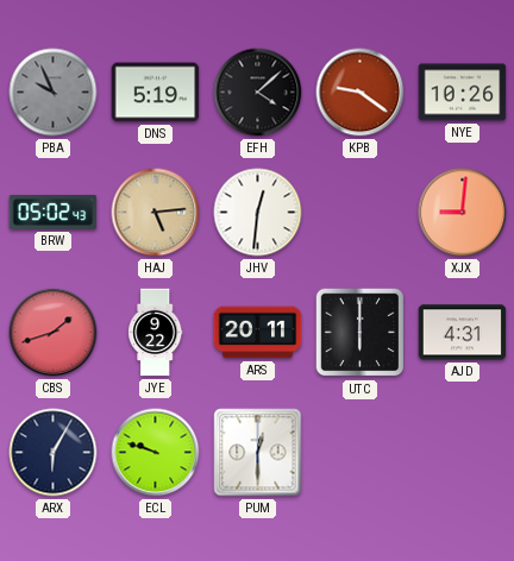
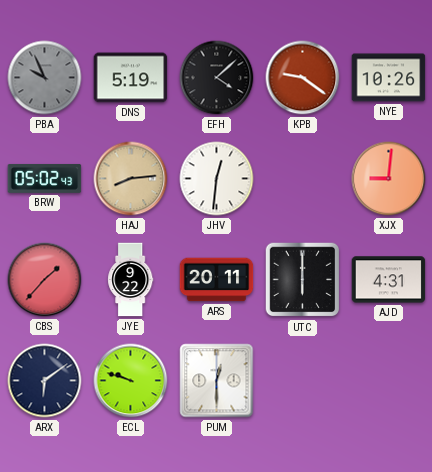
HAJ: 5:14 -> 8:14
CBS: 1:42 -> 1:37
ARX: 6:05 -> 6:09
